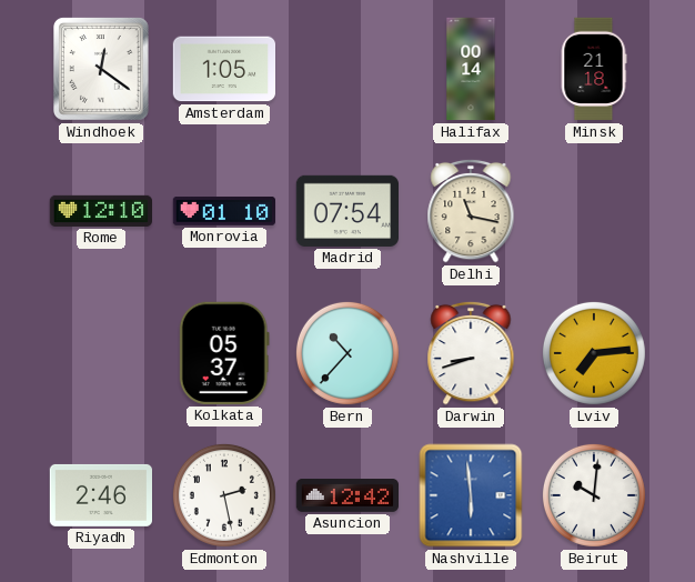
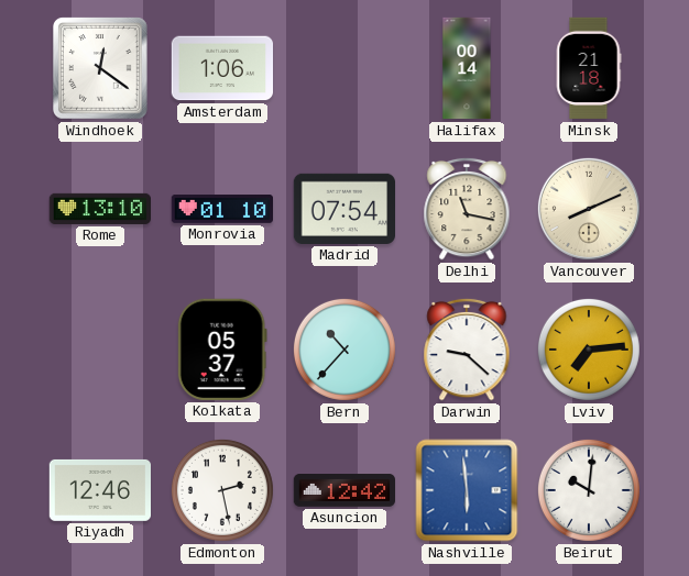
Amsterdam: 1:05 -> 1:06
Rome: 12:10 -> 13:10
Vancouver: none -> 8:11
Darwin: 8:42 -> 9:22
Riyadh: 2:46 -> 12:46
